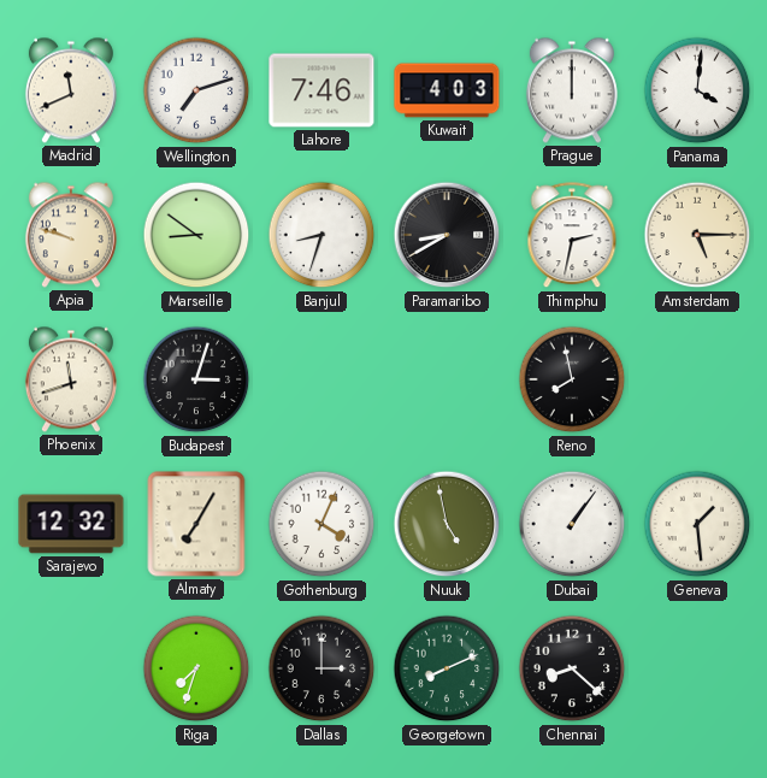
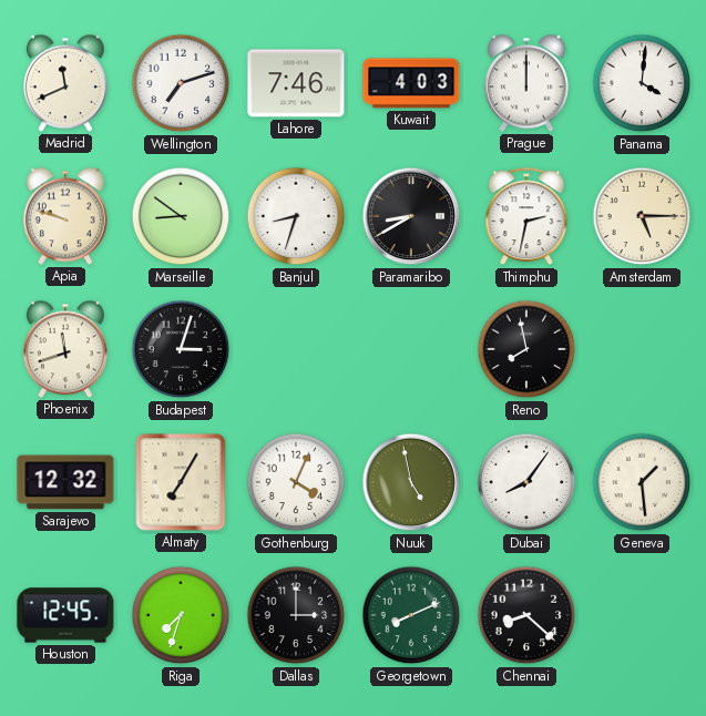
Dubai: 1:06 -> 8:06
Houston: none -> 12:45
